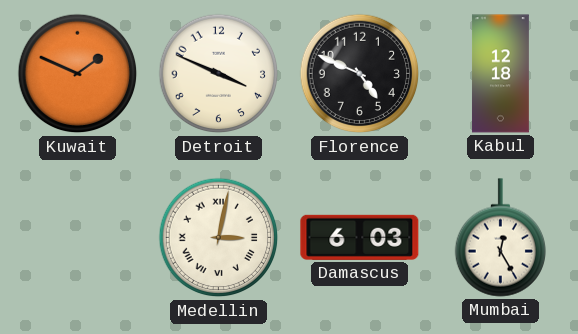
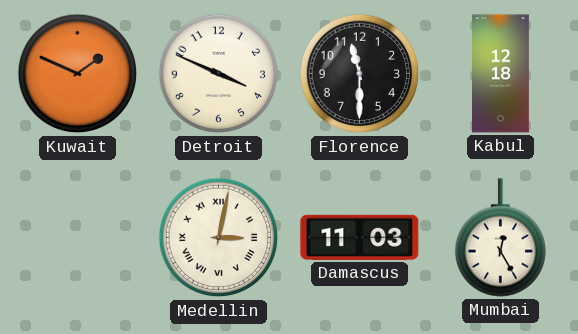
Florence: 4:49 -> 11:30
Damascus: 6:03 -> 11:03
